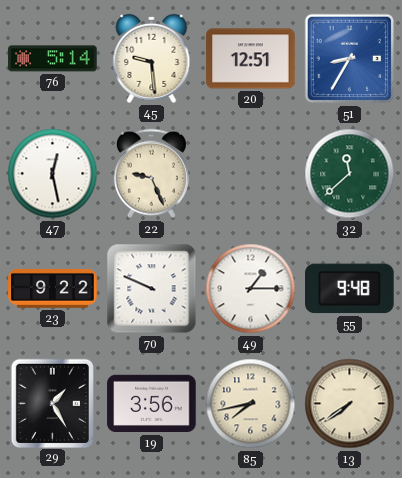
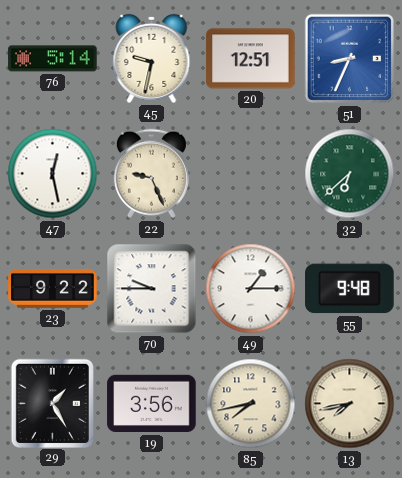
45: 9:29 -> 9:32
51: 8:35 -> 8:34
32: 11:38 -> 6:38
70: 9:49 -> 9:45
13: 7:39 -> 7:43
